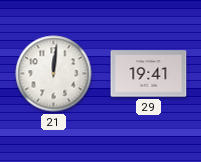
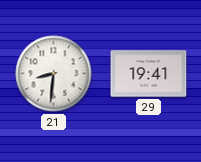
21: 12:01 -> 8:31
